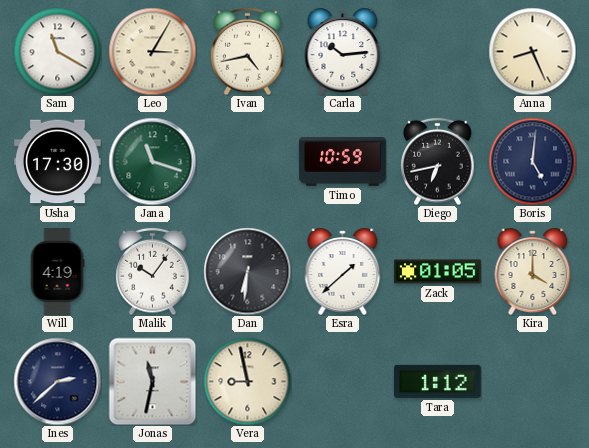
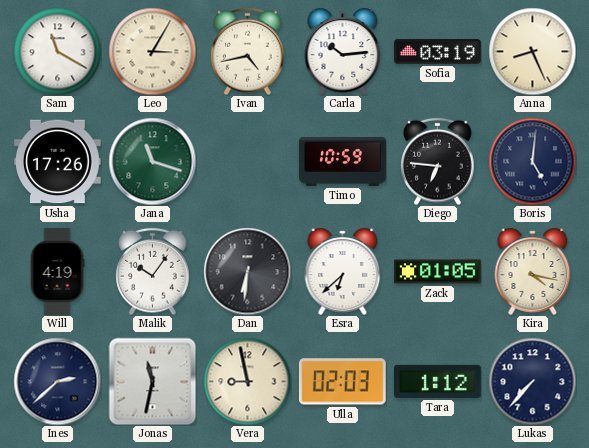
Sofia: none -> 03:19
Usha: 17:30 -> 17:26
Diego: 6:43 -> 6:46
Esra: 1:38 -> 6:38
Kira: 4:00 -> 4:17
Ulla: none -> 02:03
Lukas: none -> 7:37
